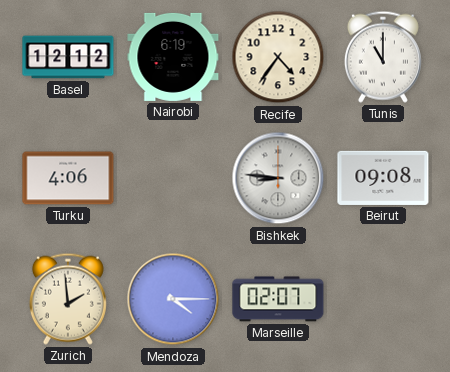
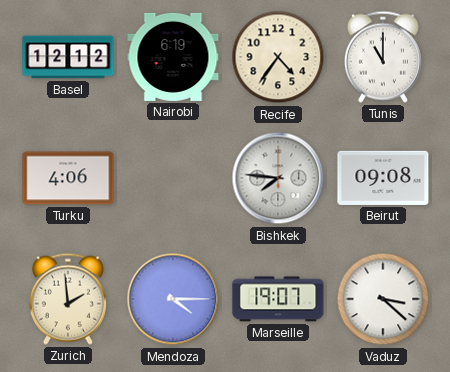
Bishkek: 8:46 -> 7:46
Marseille: 02:07 -> 19:07
Vaduz: none -> 3:22
